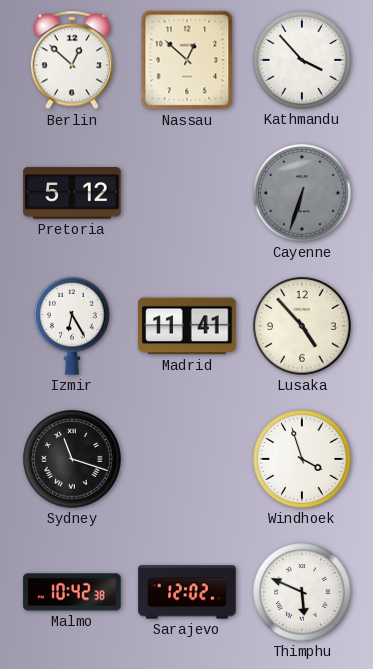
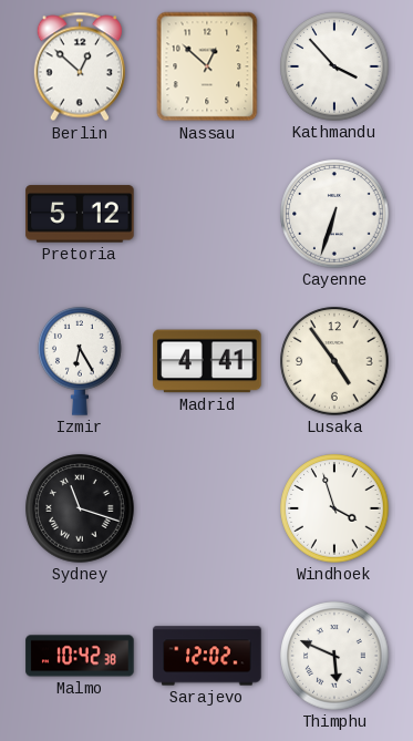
Cayenne dial: grey -> white
Madrid: 11:41 -> 4:41
Lusaka: 4:53 -> 4:54
